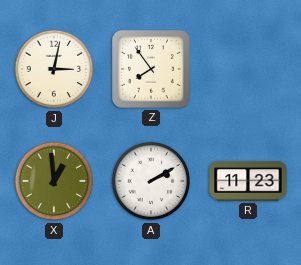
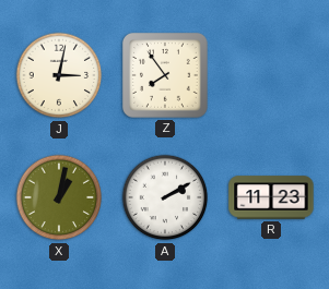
X: 12:59 -> 1:02
